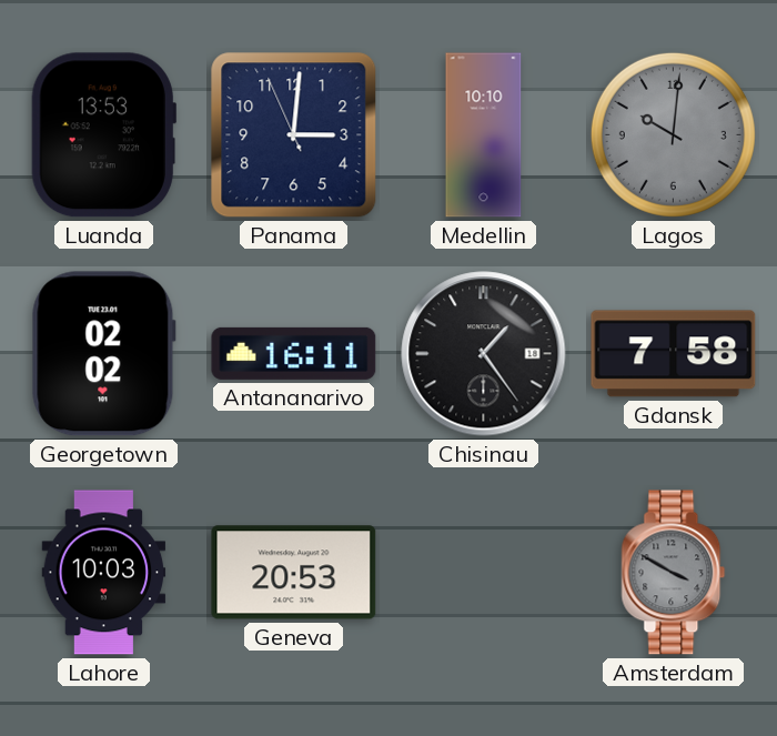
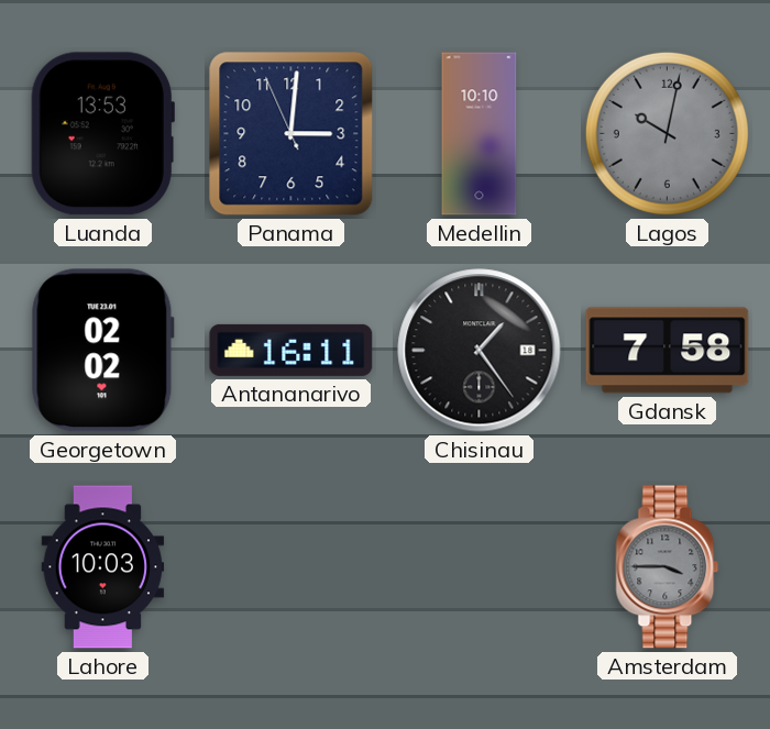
Lagos: 10:01 -> 10:02
Geneva: 20:53 -> none
Amsterdam: 3:50 -> 3:45
